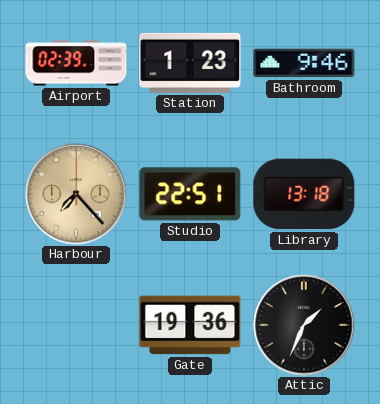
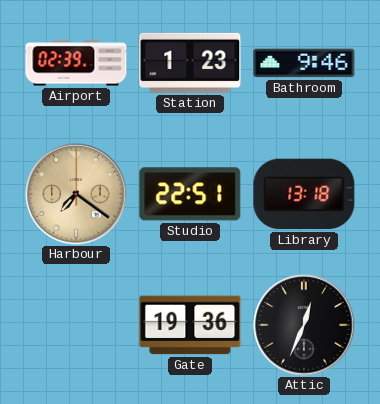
Harbour: 7:23 -> 7:21
Attic: 1:34 -> 12:34
